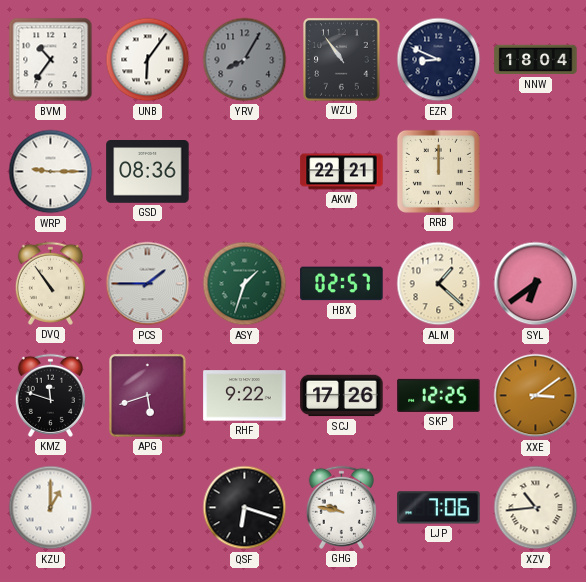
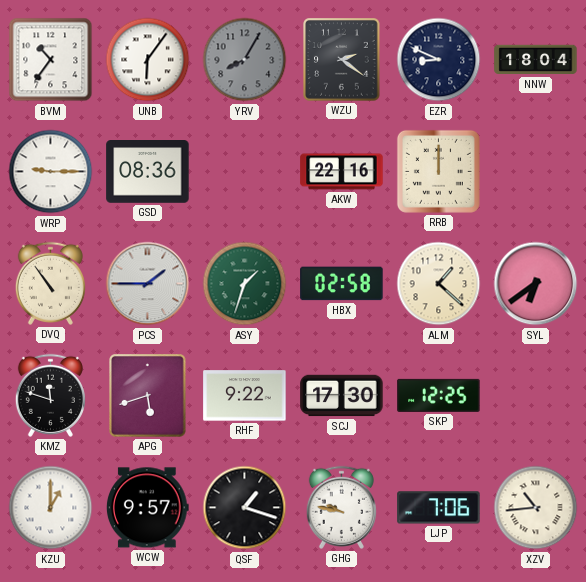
WZU: 10:54 -> 2:21
AKW: 22:21 -> 22:16
HBX: 02:57 -> 02:58
SCJ: 17:26 -> 17:30
XXE: 3:09 -> none
WCW: none -> 9:57
QSF: 6:18 -> 1:18
